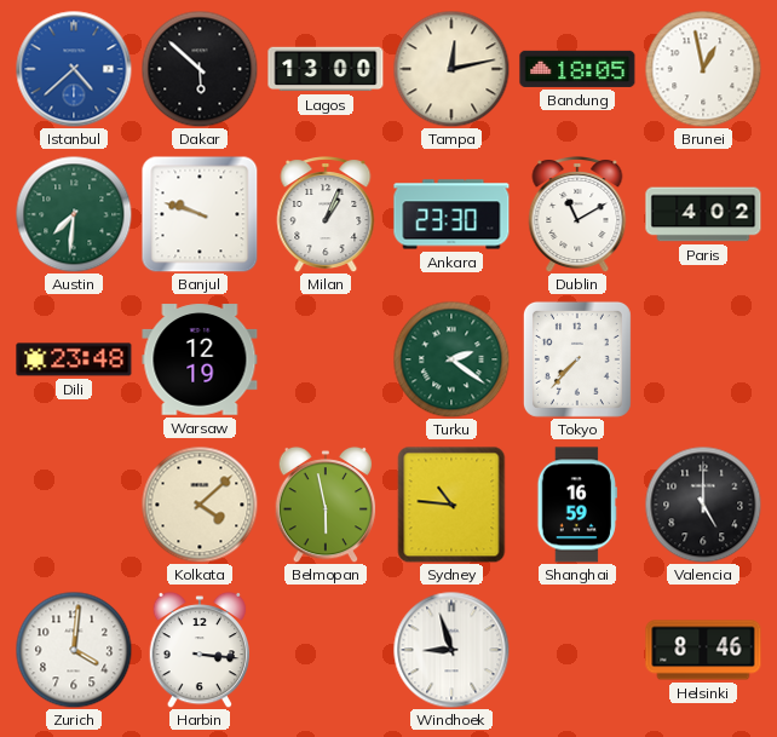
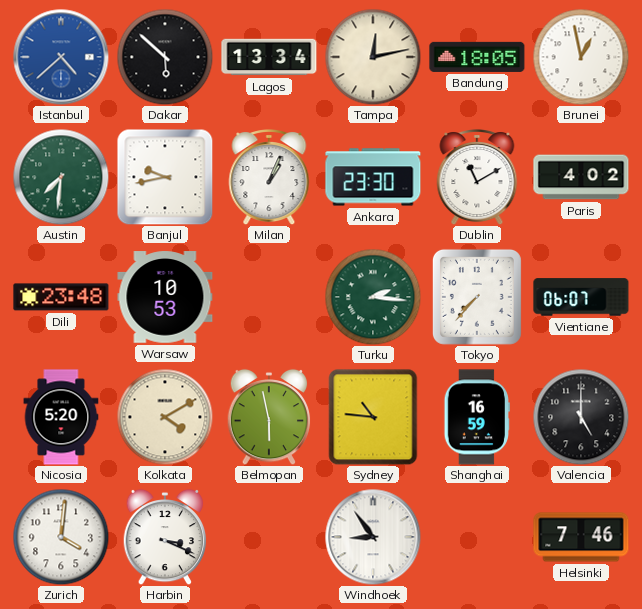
Lagos: 13:00 -> 13:34
Banjul: 9:48 -> 9:43
Warsaw: 12:19 -> 10:53
Turku: 2:21 -> 2:16
Vientiane: none -> 06:07
Nicosia: none -> 5:20
Kolkata: 4:08 -> 4:10
Harbin: 3:16 -> 3:19
Windhoek: 8:57 -> 8:54
Helsinki: 8:46 -> 7:46
